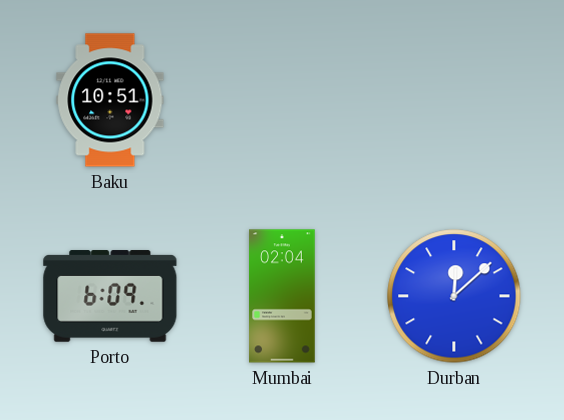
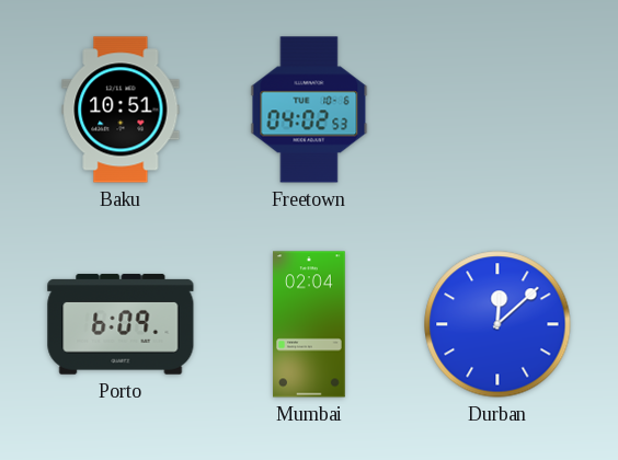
Freetown: none -> 04:02
